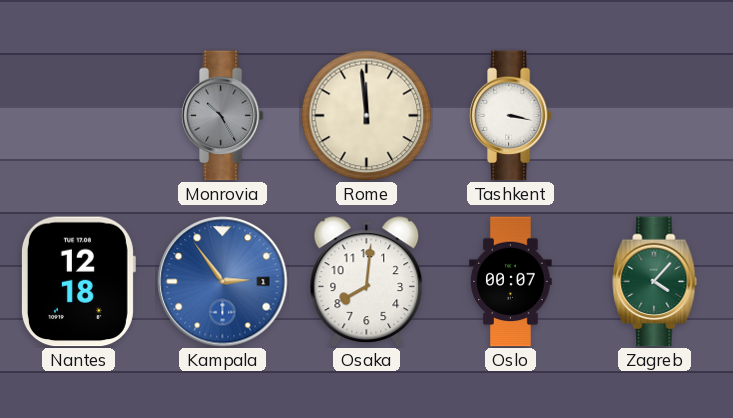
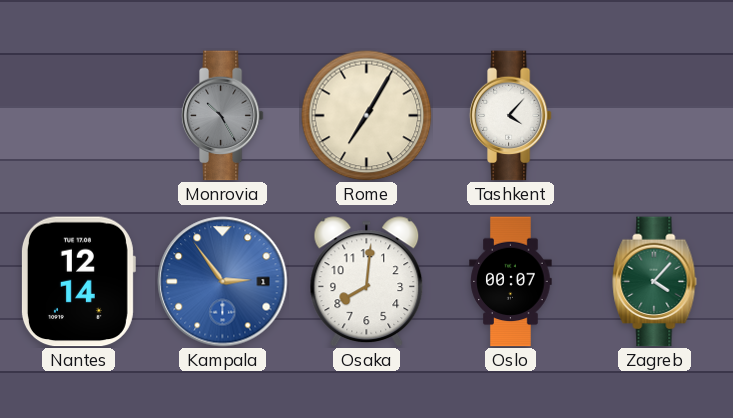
Rome: 11:59 -> 7:05
Tashkent: 3:17 -> 4:07
Nantes: 12:18 -> 12:14
